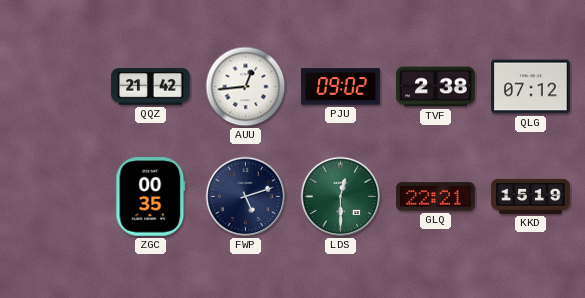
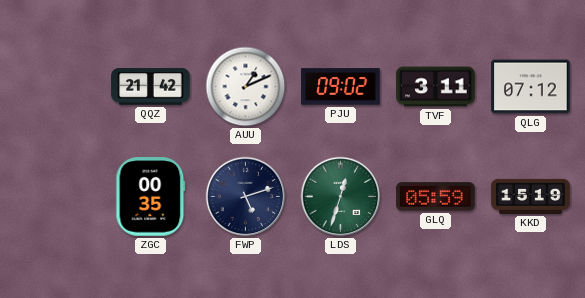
AUU: 12:44 -> 1:11
TVF: 2:38 -> 3:11
LDS: 12:30 -> 12:33
GLQ: 22:21 -> 05:59
